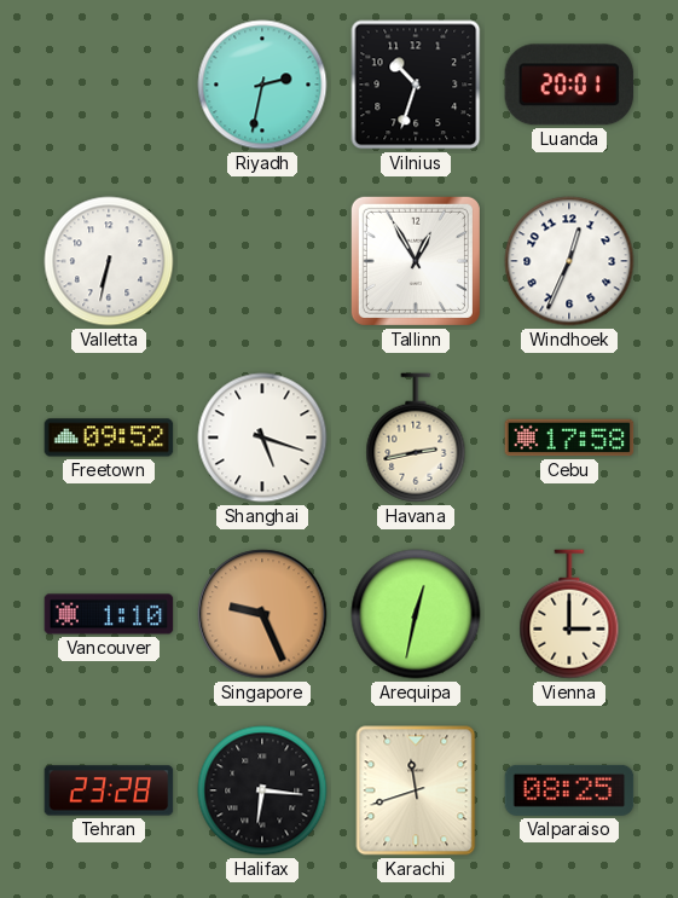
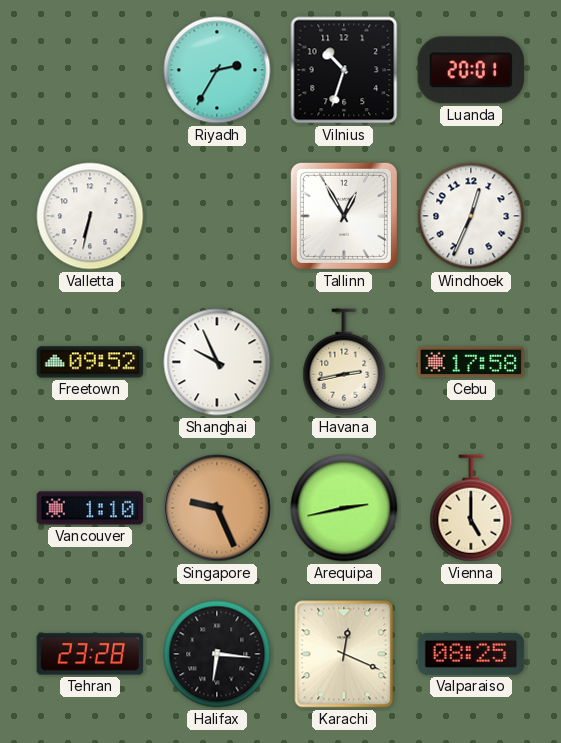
Riyadh: 2:32 -> 2:35
Shanghai: 5:18 -> 9:56
Arequipa: 12:32 -> 2:43
Vienna: 3:00 -> 5:00
Karachi: 11:42 -> 12:19
